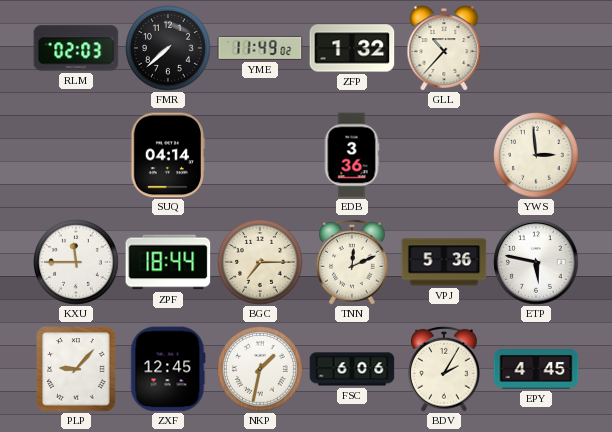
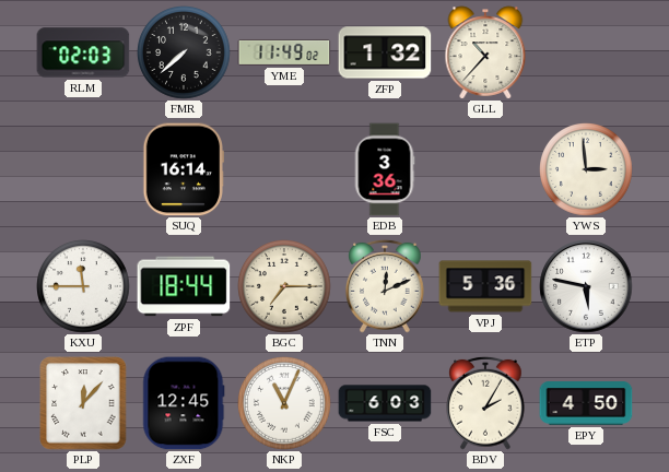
SUQ: 04:14 -> 16:14
PLP: 9:07 -> 12:07
NKP: 1:32 -> 11:04
FSC: 6:06 -> 6:03
EPY: 4:45 -> 4:50
